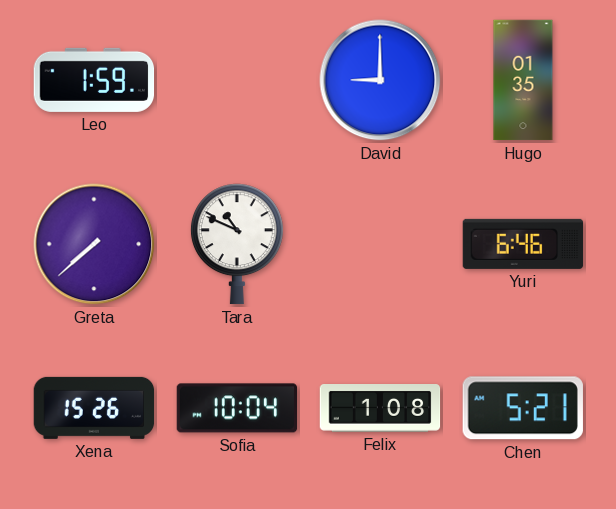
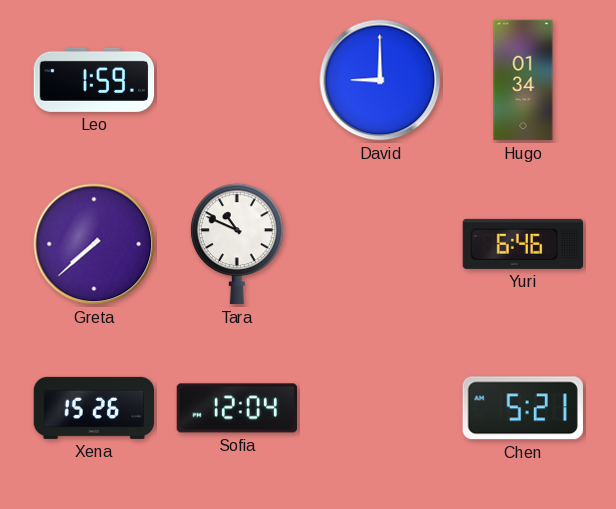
Hugo: 01:35 -> 01:34
Sofia: 10:04 -> 12:04
Felix: 1:08 -> none
